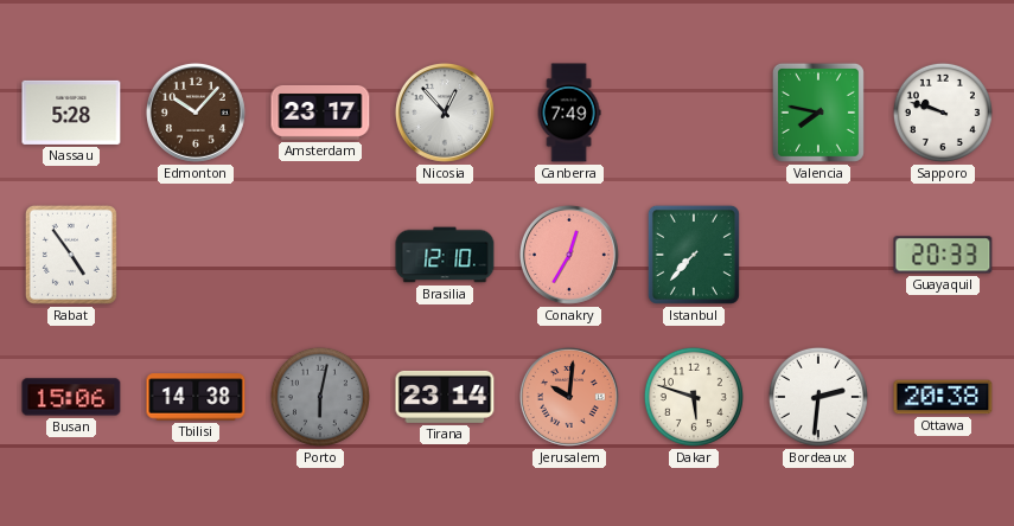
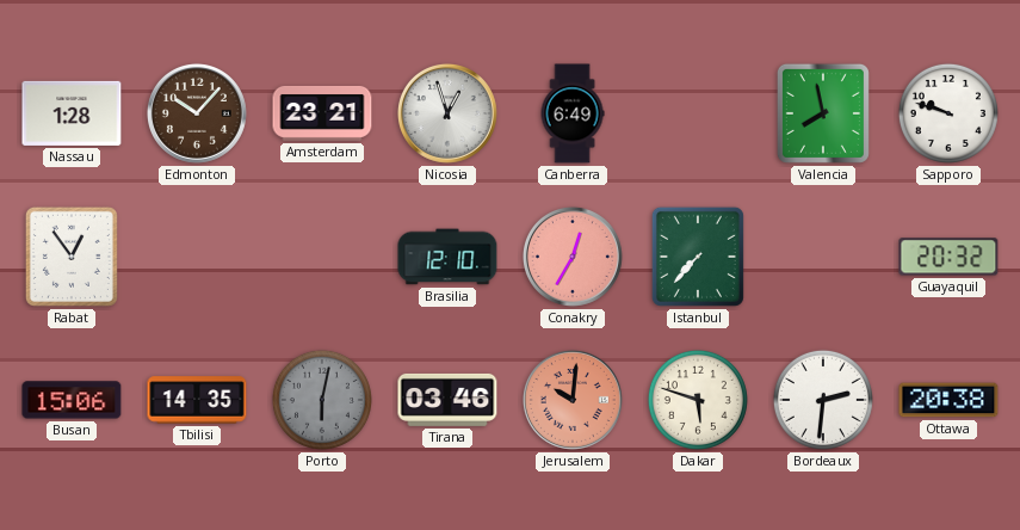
Nassau: 5:28 -> 1:28
Amsterdam: 23:17 -> 23:21
Nicosia: 12:53 -> 12:57
Canberra: 7:49 -> 6:49
Valencia: 7:47 -> 7:58
Rabat: 4:54 -> 12:54
Guayaquil: 20:33 -> 20:32
Tbilisi: 14:38 -> 14:35
Tirana: 23:14 -> 03:46
